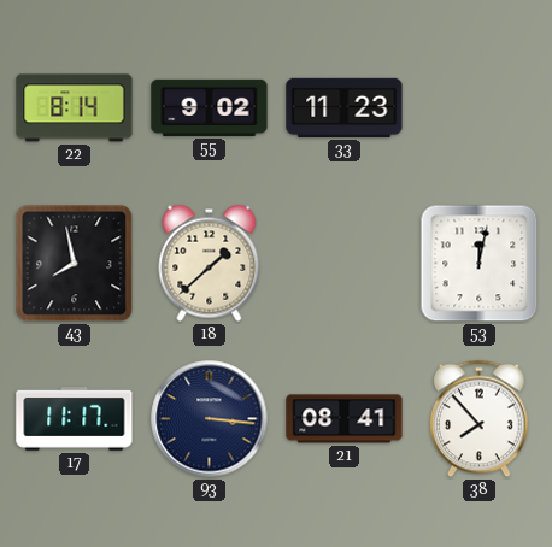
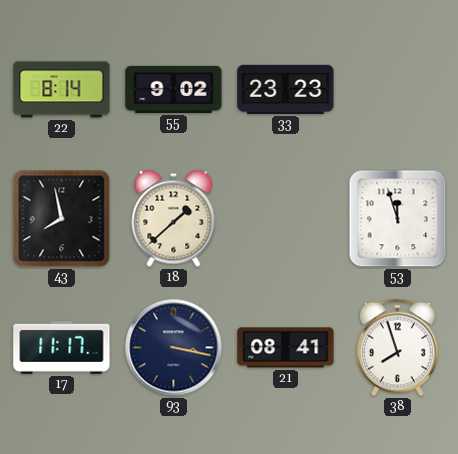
33: 11:23 -> 23:23
53: 12:02 -> 11:57
93: 3:16 -> 3:17
38: 7:53 -> 7:57
